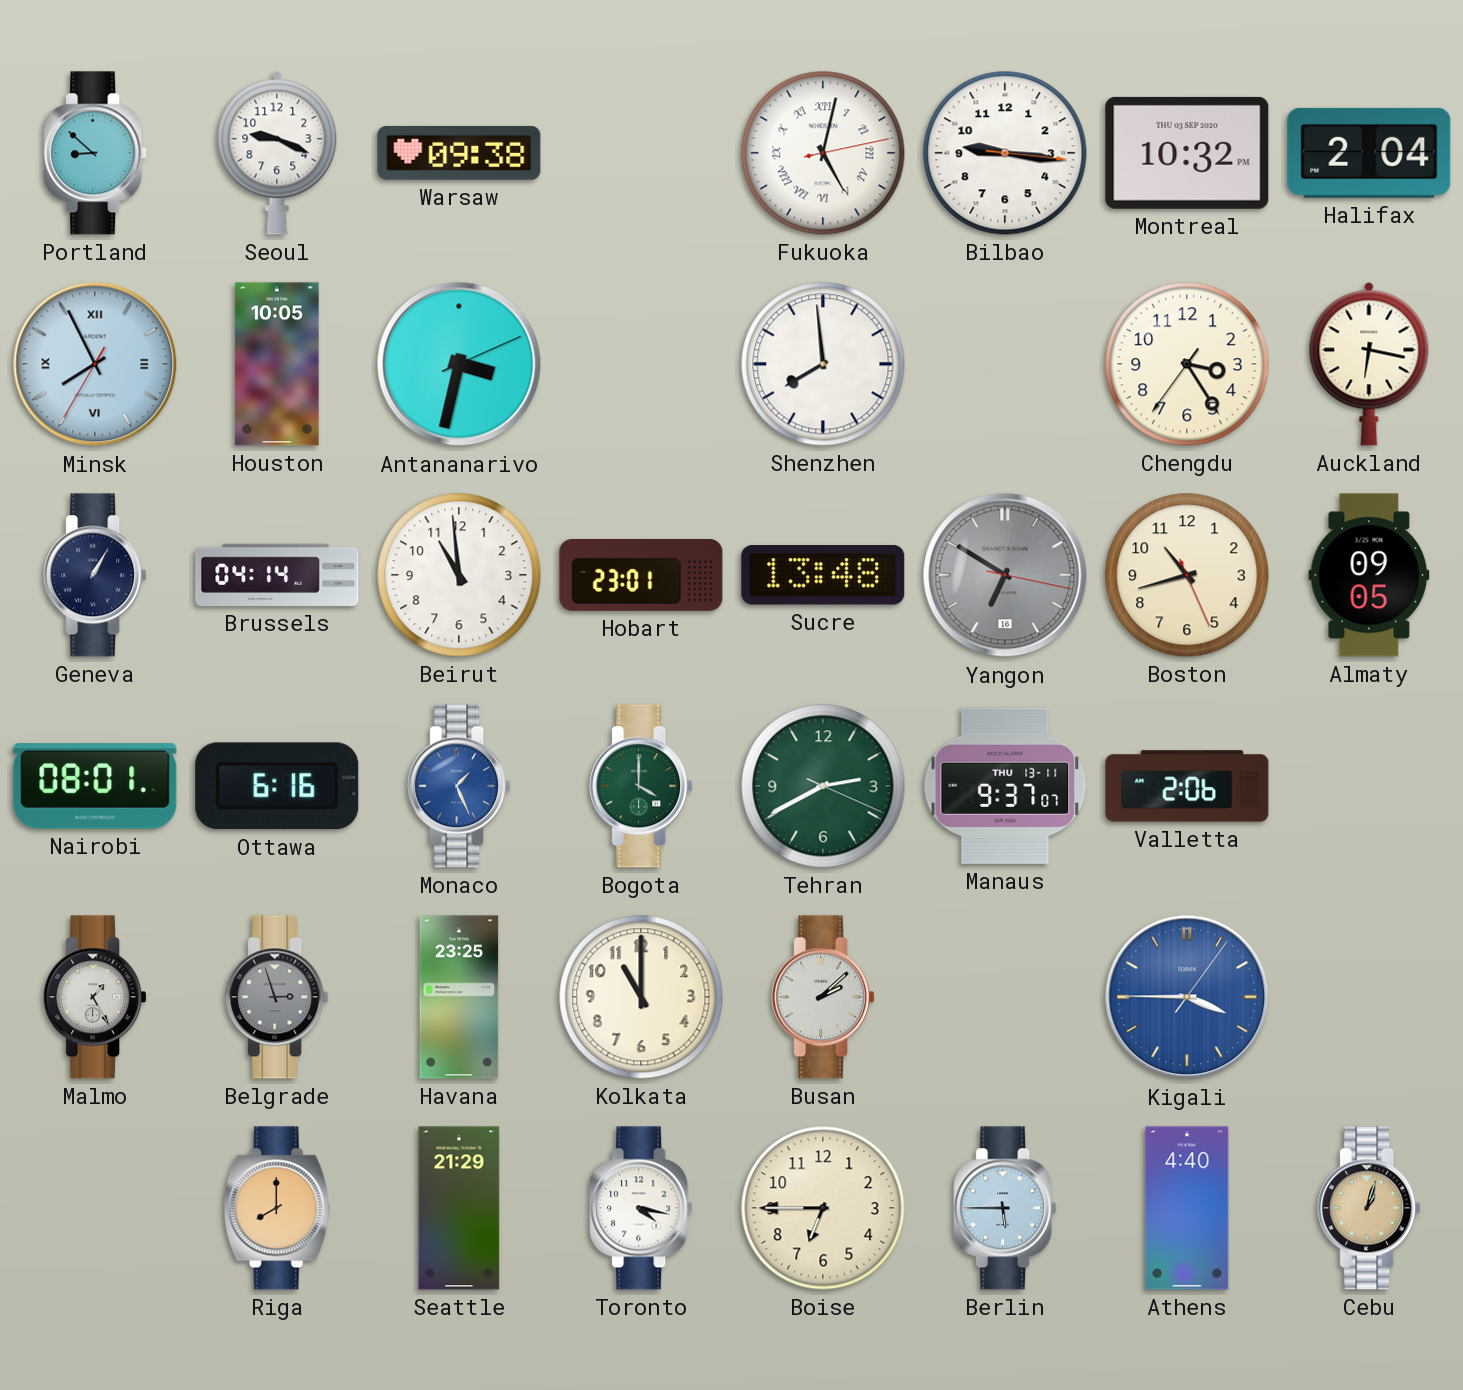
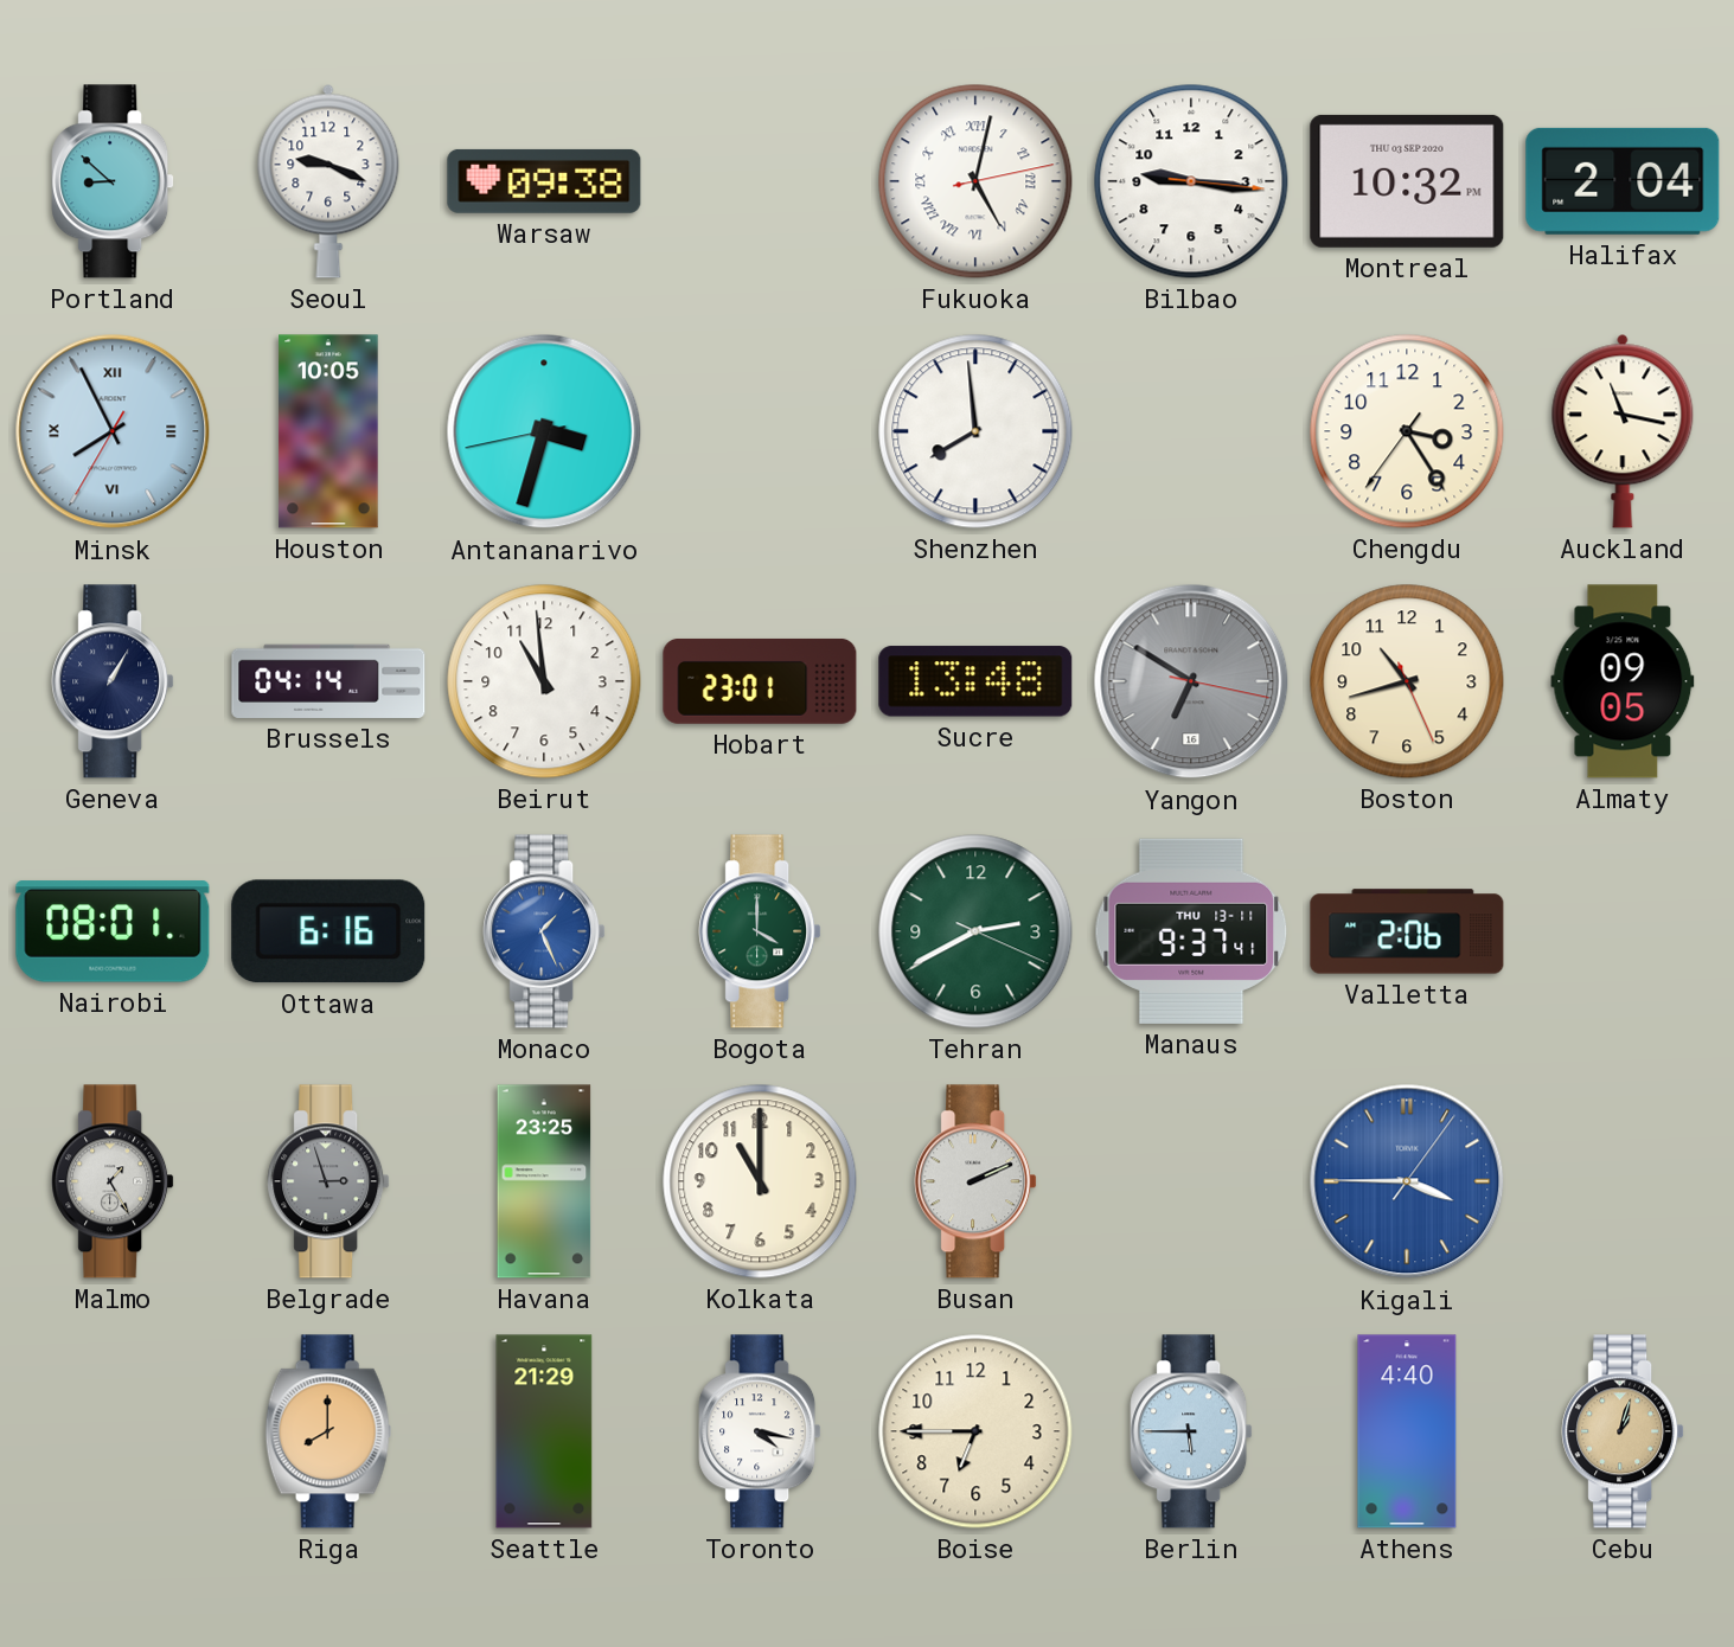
Antananarivo: 3:32:11 -> 3:32:43
Auckland: 6:17 -> 11:17
Manaus: 9:37:07 -> 9:37:41
Busan: 2:08 -> 2:11
